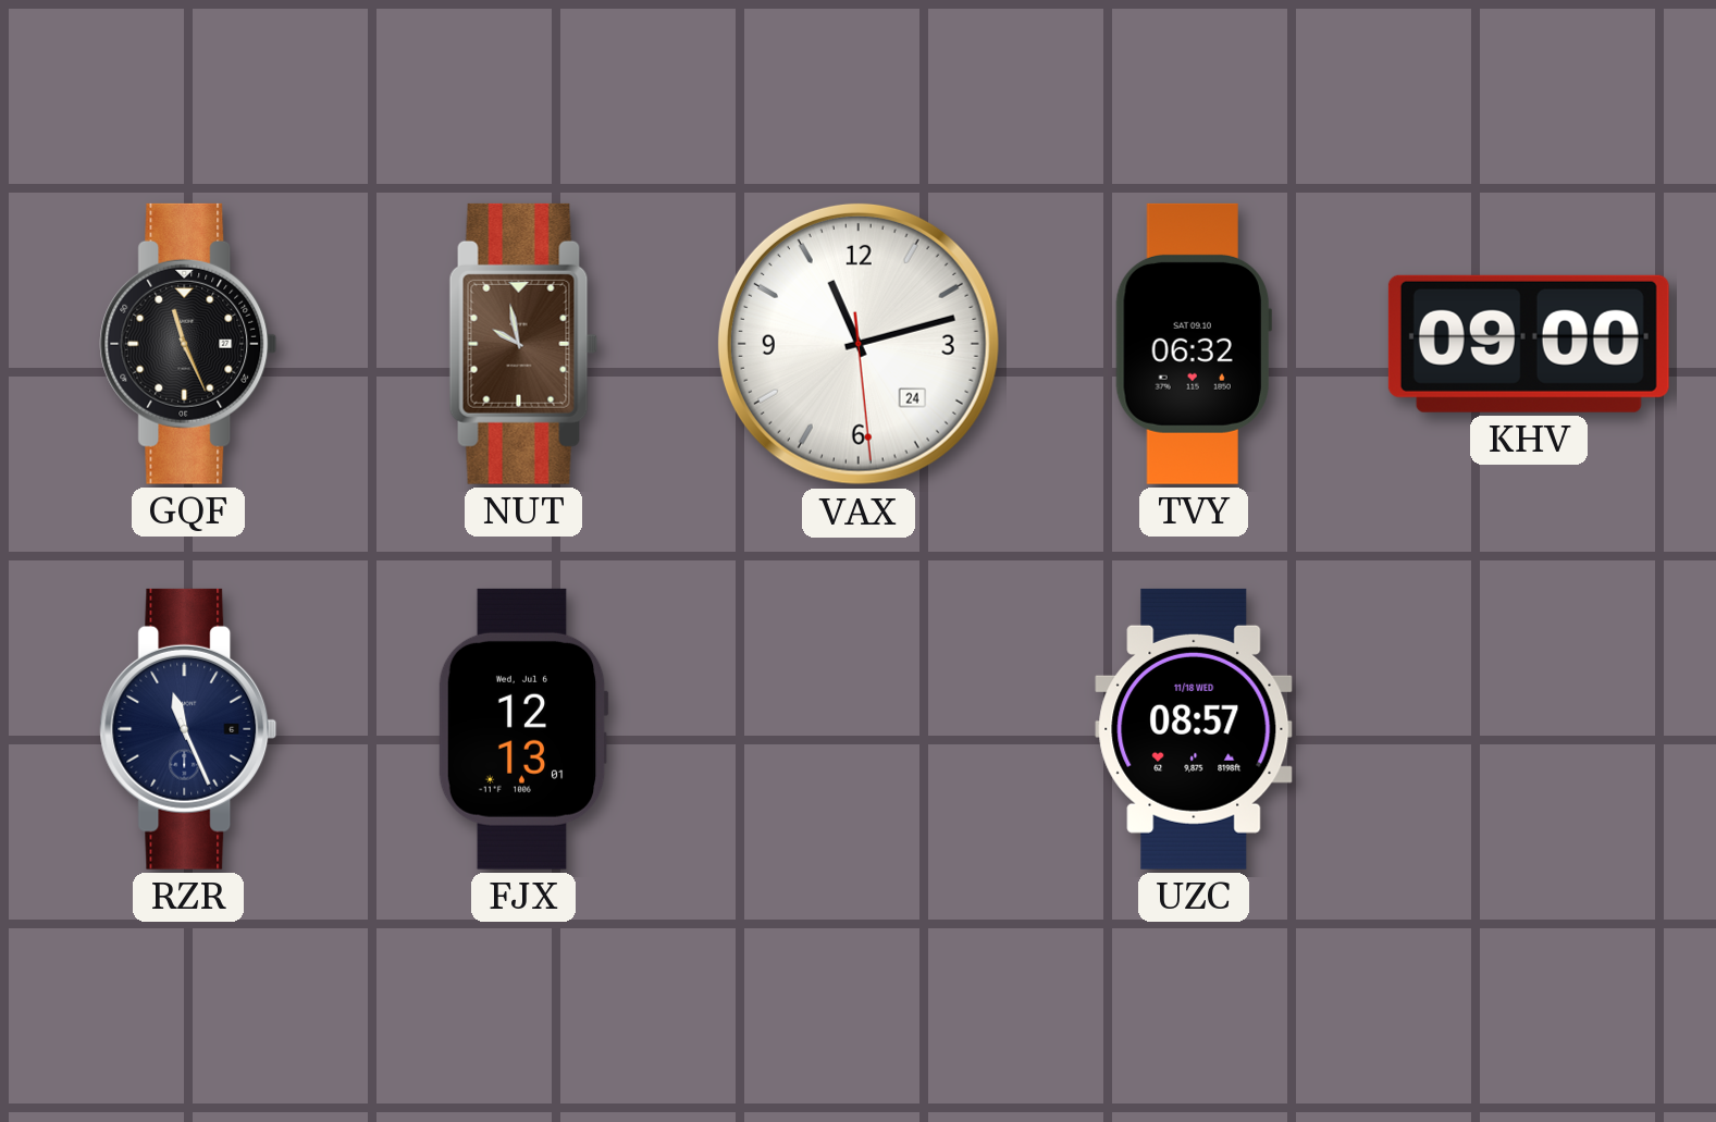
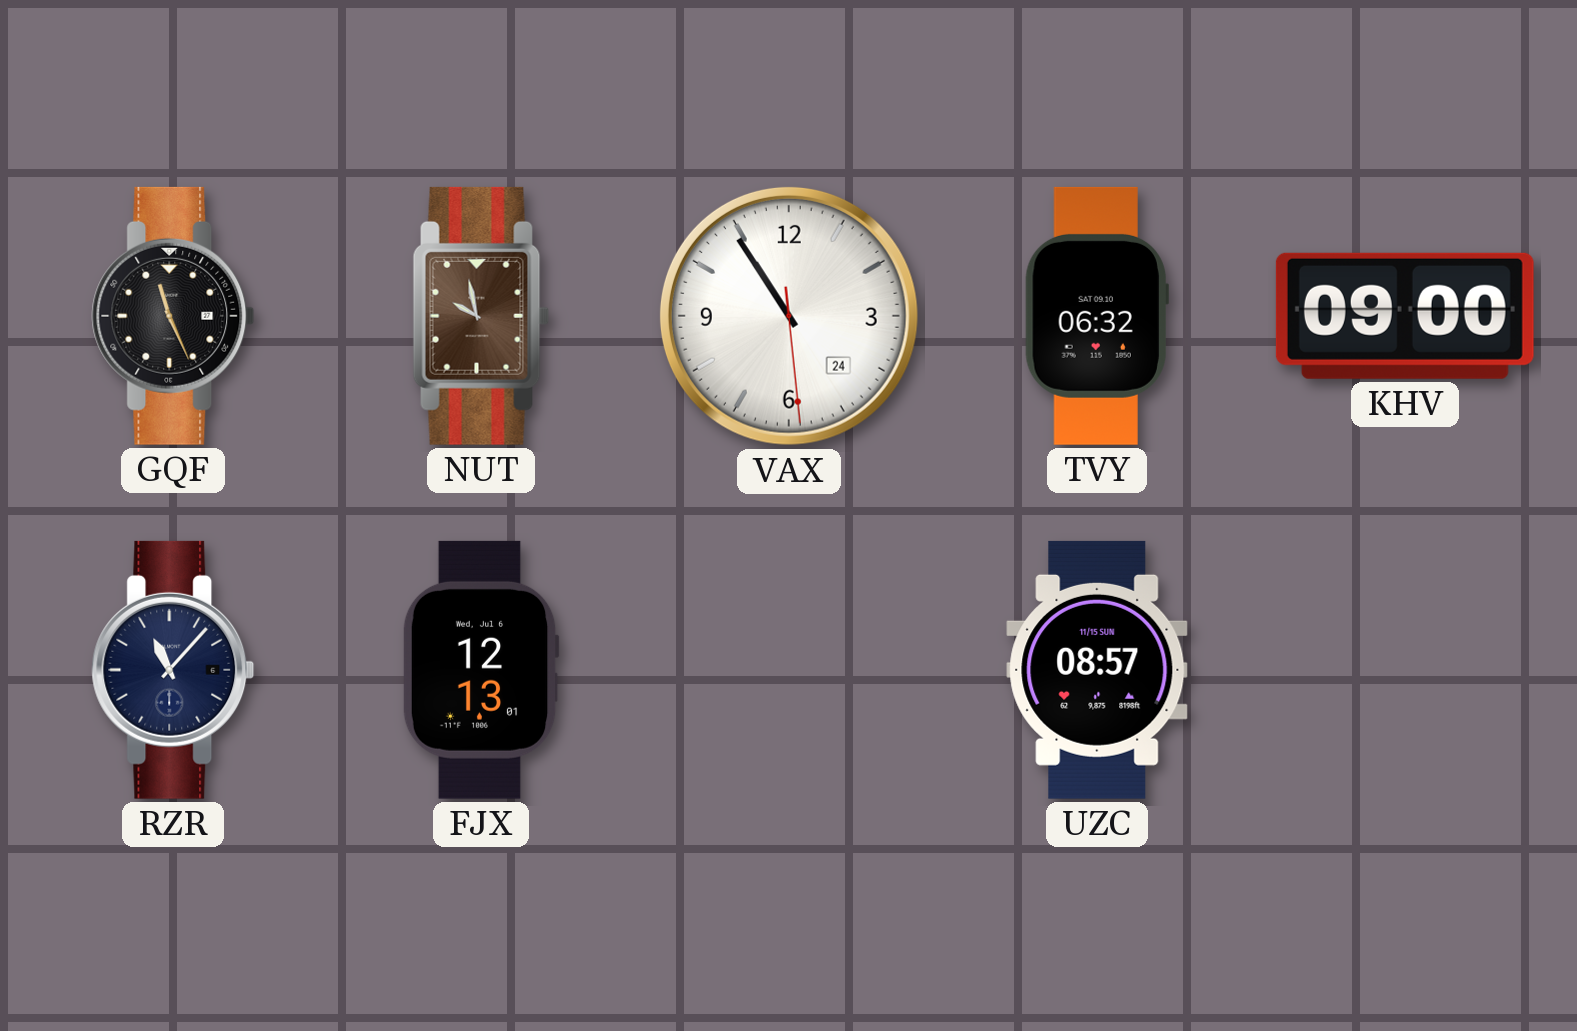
VAX: 11:12 -> 10:54
RZR: 11:26 -> 11:07
UZC date: 11/18 WED -> 11/15 SUN
